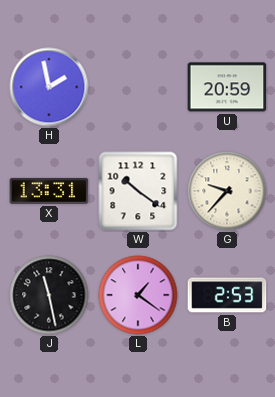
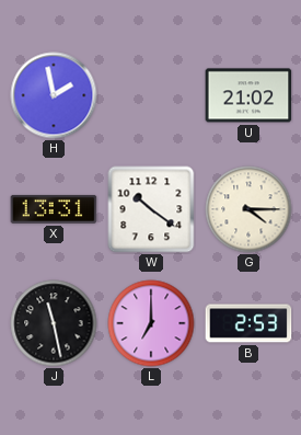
U: 20:59 -> 21:02
G: 9:37 -> 4:15
L: 1:21 -> 7:00
